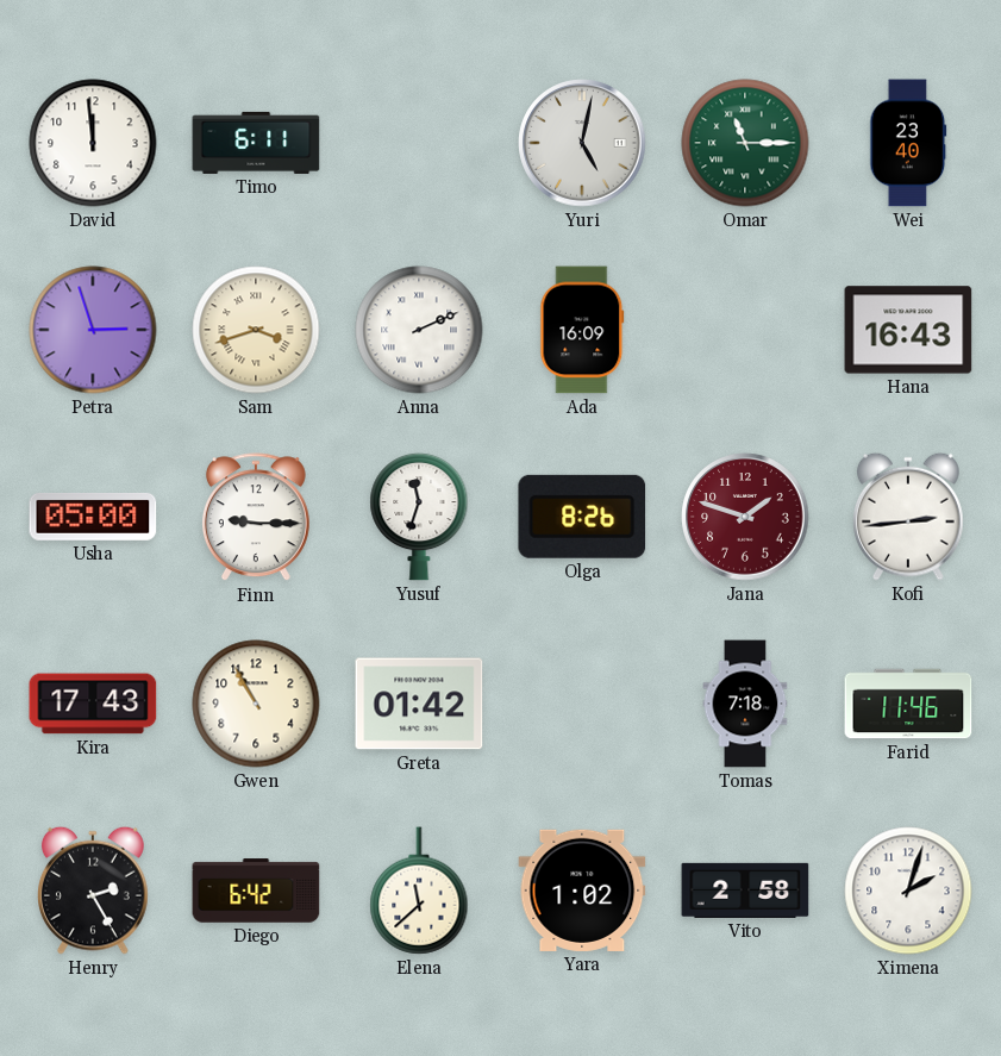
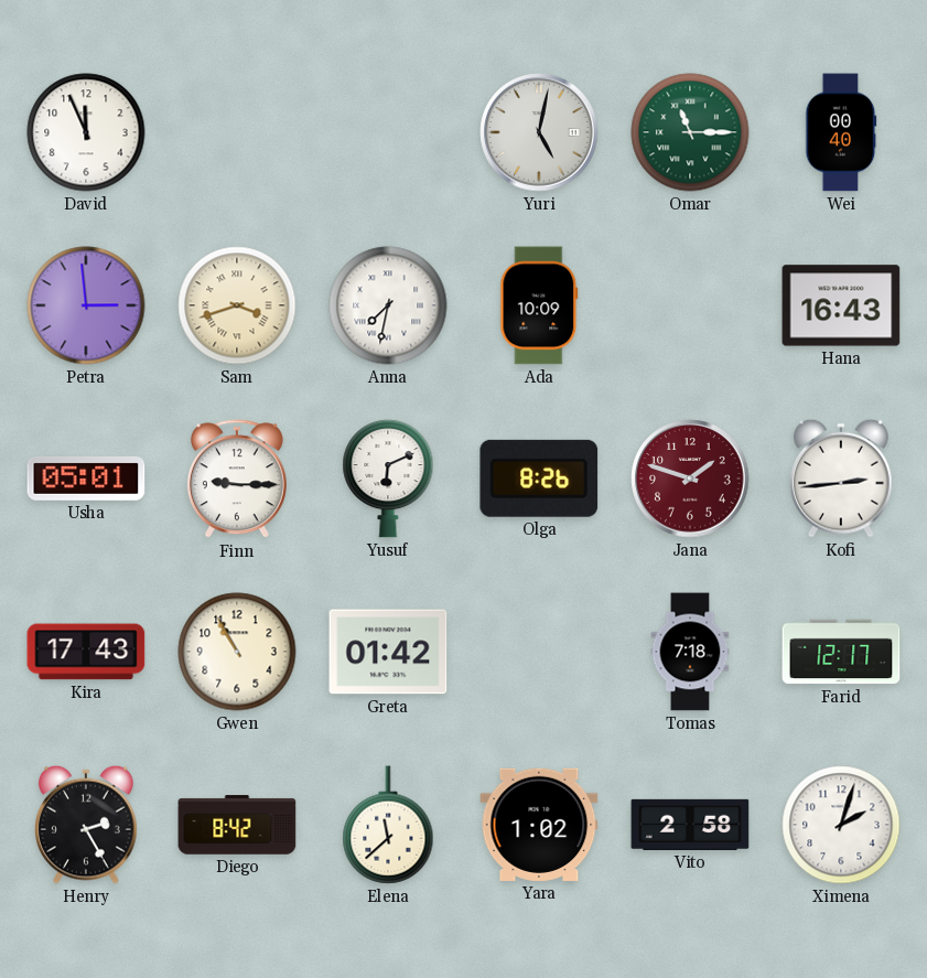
David: 11:59 -> 11:56
Timo: 6:11 -> none
Wei: 23:40 -> 00:40
Petra: 2:57 -> 2:59
Anna: 2:11 -> 7:32
Ada: 16:09 -> 10:09
Usha: 05:00 -> 05:01
Yusuf: 11:33 -> 6:11
Farid: 11:46 -> 12:17
Diego: 6:42 -> 8:42
